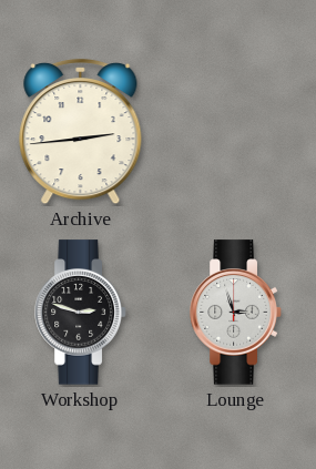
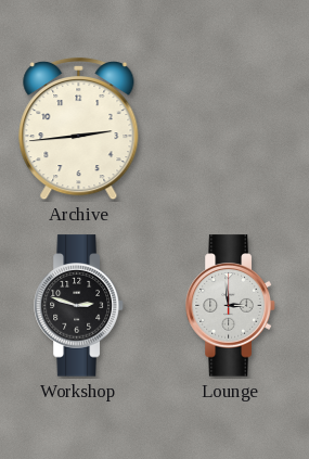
Lounge: 2:57 -> 2:59
